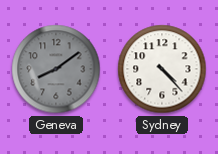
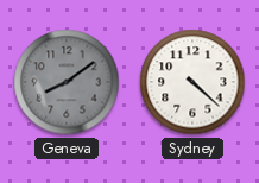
Sydney: 4:23 -> 4:22
